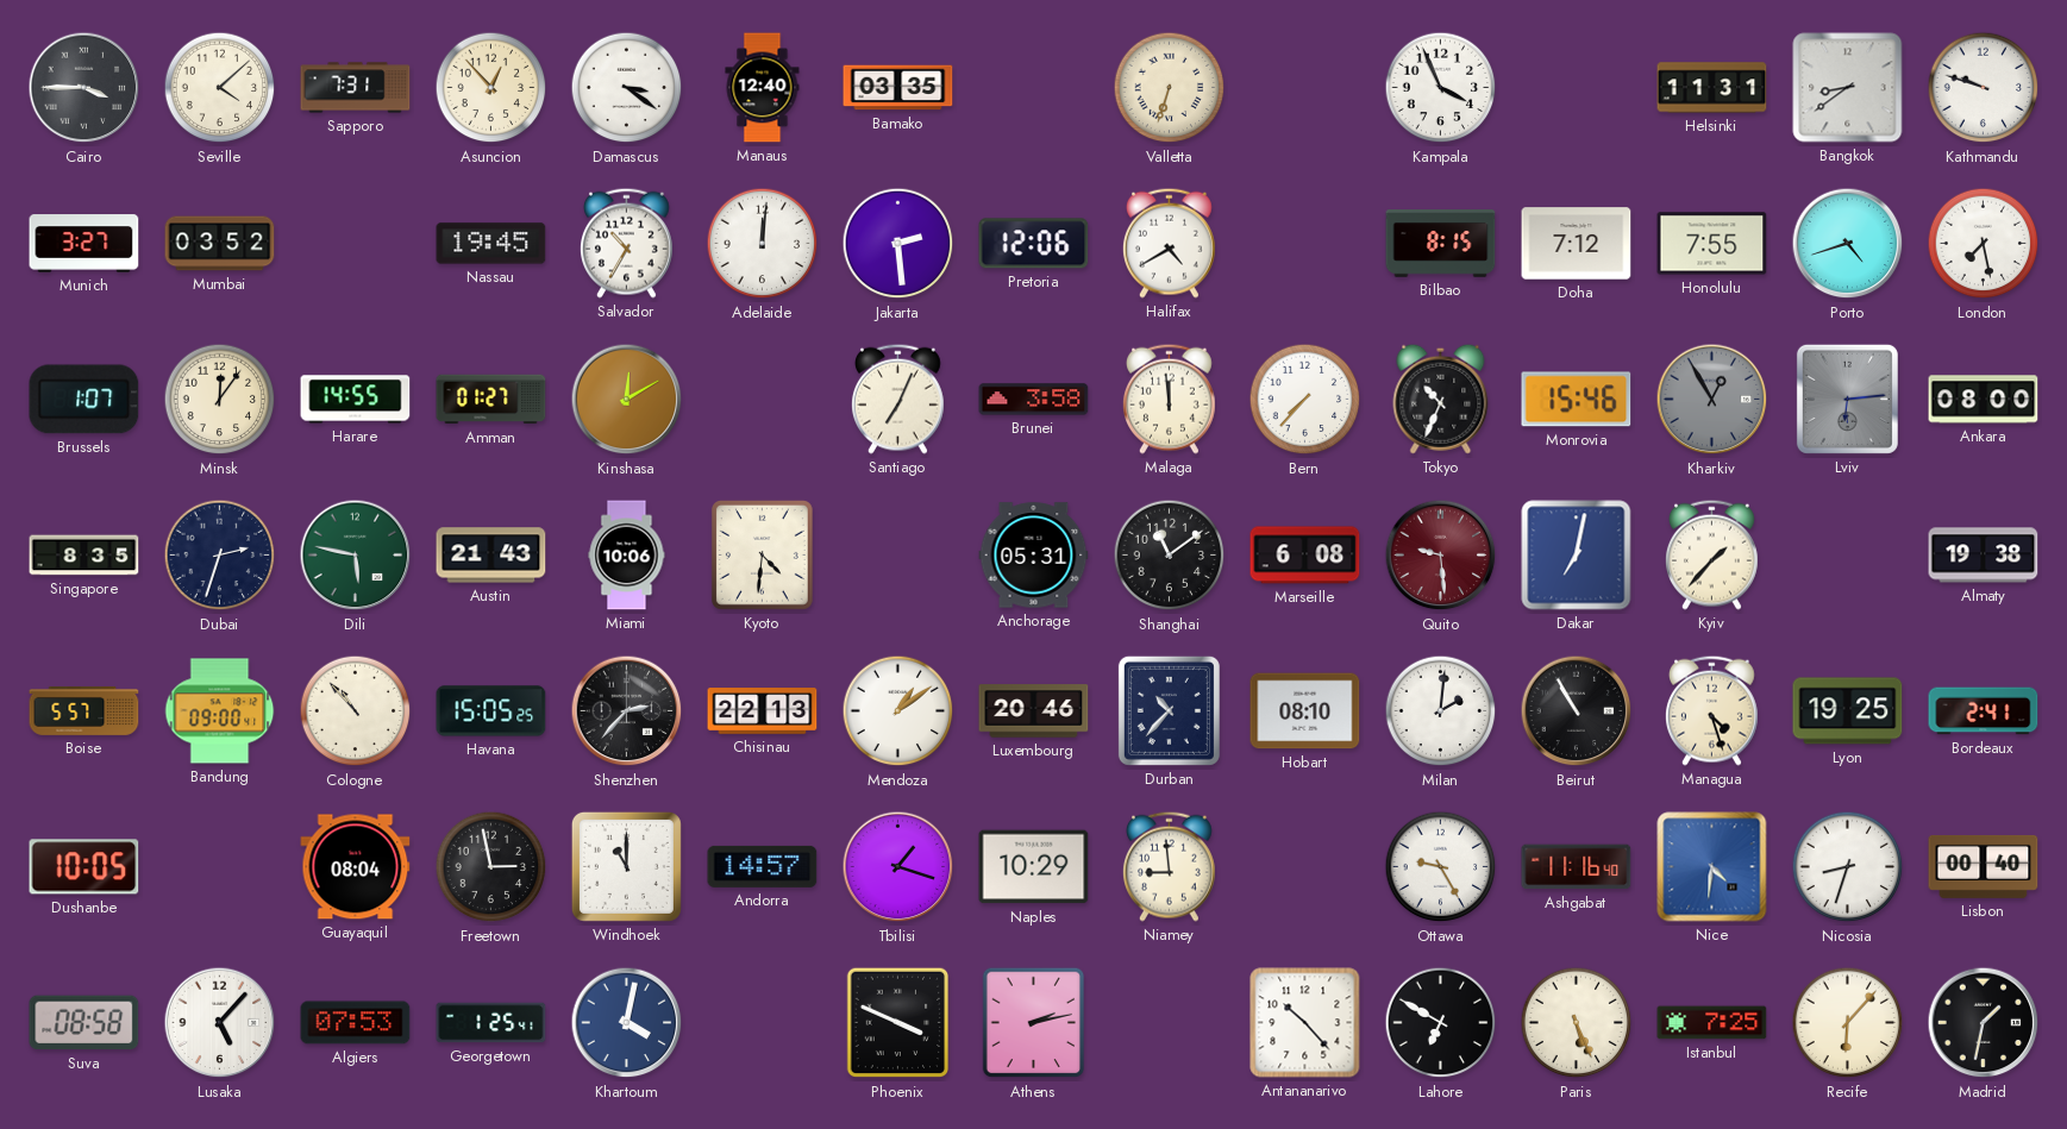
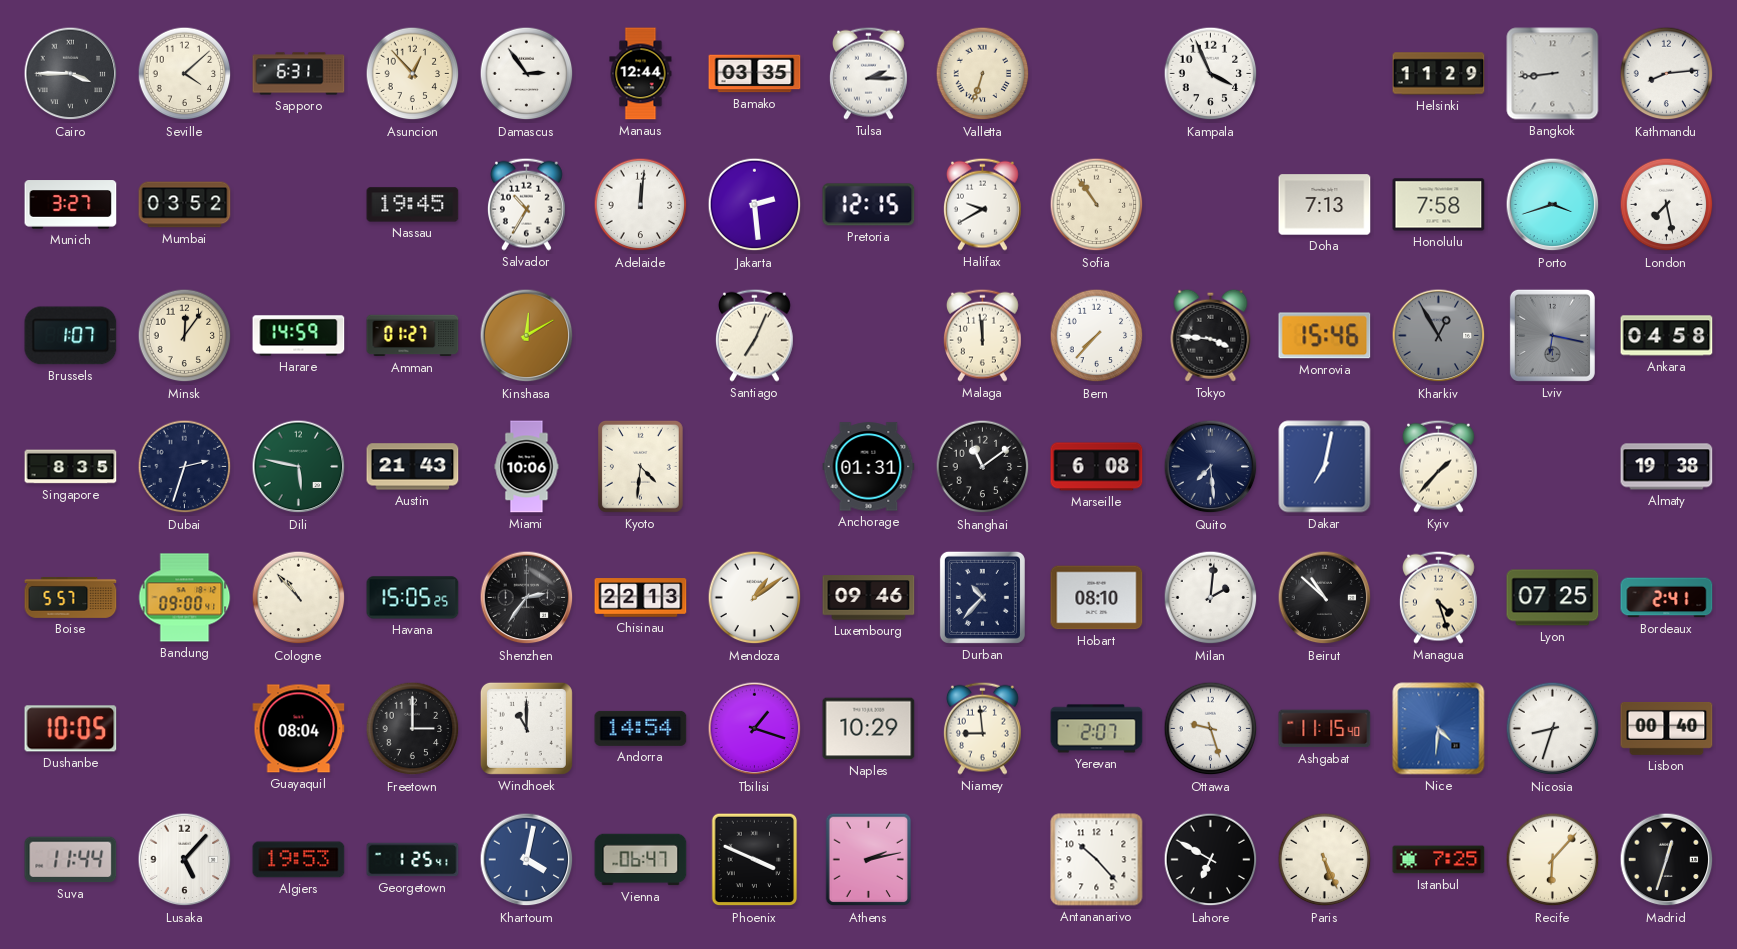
Sapporo: 7:31 -> 6:31
Damascus: 3:21 -> 2:54
Manaus: 12:40 -> 12:44
Tulsa: none -> 2:15
Helsinki: 11:31 -> 11:29
Bangkok: 8:39 -> 8:44
Kathmandu: 9:48 -> 8:14
Pretoria: 12:06 -> 12:15
Halifax: 4:40 -> 9:40
Sofia: none -> 10:54
Bilbao: 8:15 -> none
Doha: 7:12 -> 7:13
Honolulu: 7:55 -> 7:58
Porto: 4:42 -> 3:42
Harare: 14:55 -> 14:59
Brunei: 3:58 -> none
Tokyo: 10:34 -> 3:46
Lviv: 6:14 -> 6:17
Ankara: 08:00 -> 04:58
Anchorage: 05:31 -> 01:31
Quito: 9:29 -> 7:29
Quito dial: burgundy -> navy
Shenzhen: 2:37 -> 2:36
Luxembourg: 20:46 -> 09:46
Beirut: 10:55 -> 10:52
Lyon: 19:25 -> 07:25
Freetown: 2:58 -> 3:00
Andorra: 14:57 -> 14:54
Yerevan: none -> 2:07
Ottawa: 9:25 -> 9:27
Ashgabat: 11:16 -> 11:15
Suva: 08:58 -> 11:44
Algiers: 07:53 -> 19:53
Vienna: none -> 06:47
Madrid: 1:32 -> 12:33
